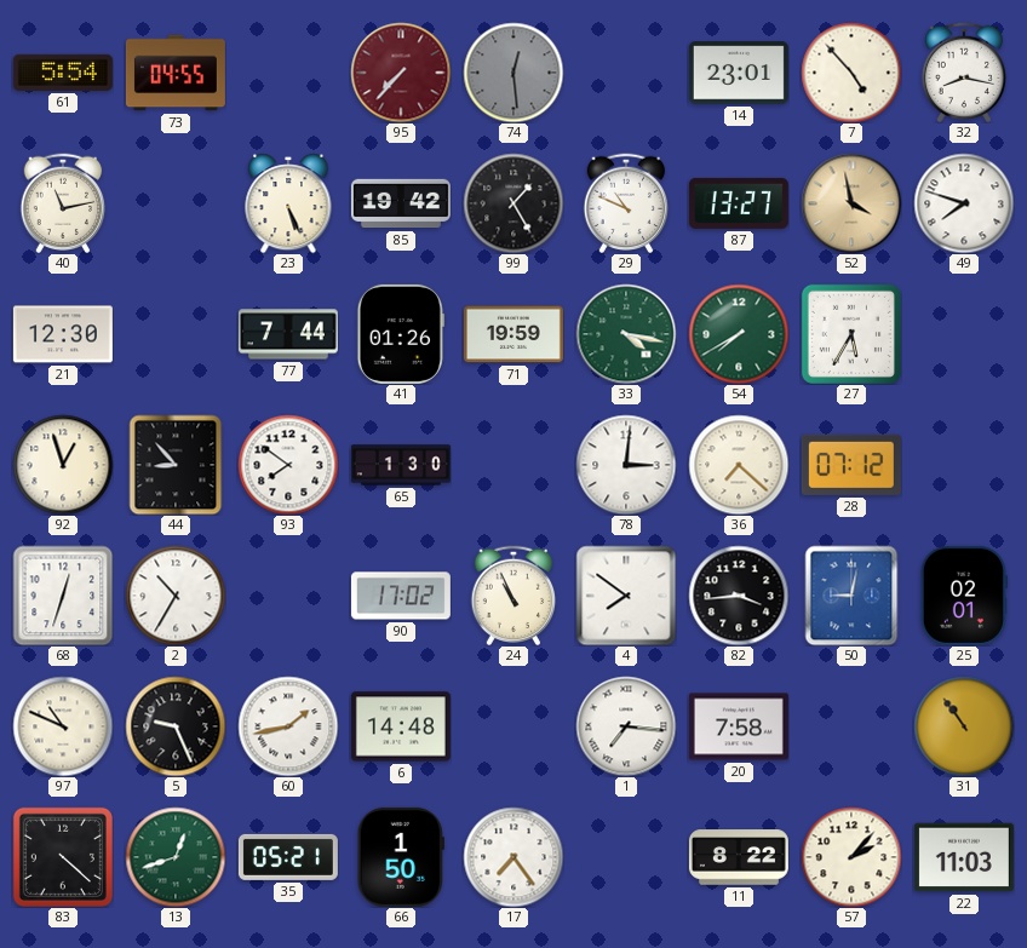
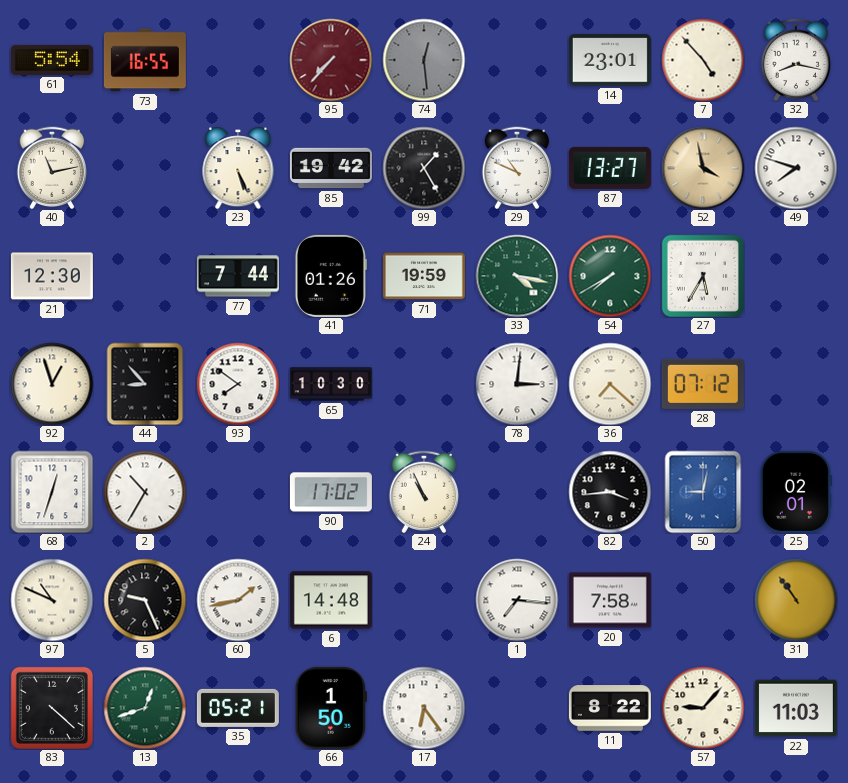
73: 04:55 -> 16:55
65: 1:30 -> 10:30
4: 7:51 -> none
17: 7:24 -> 6:24
57: 2:07 -> 9:07
